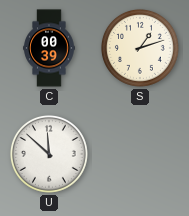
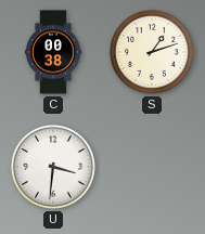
C: 00:39 -> 00:38
U: 11:52 -> 3:31
